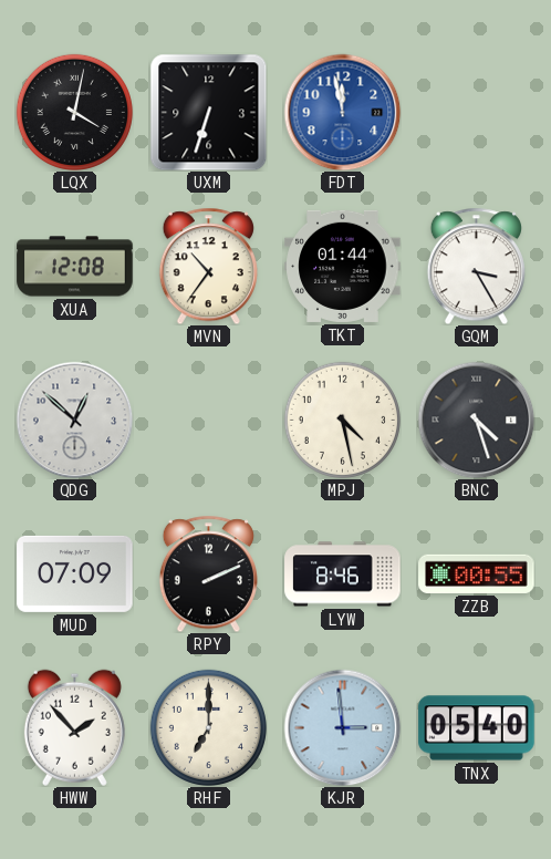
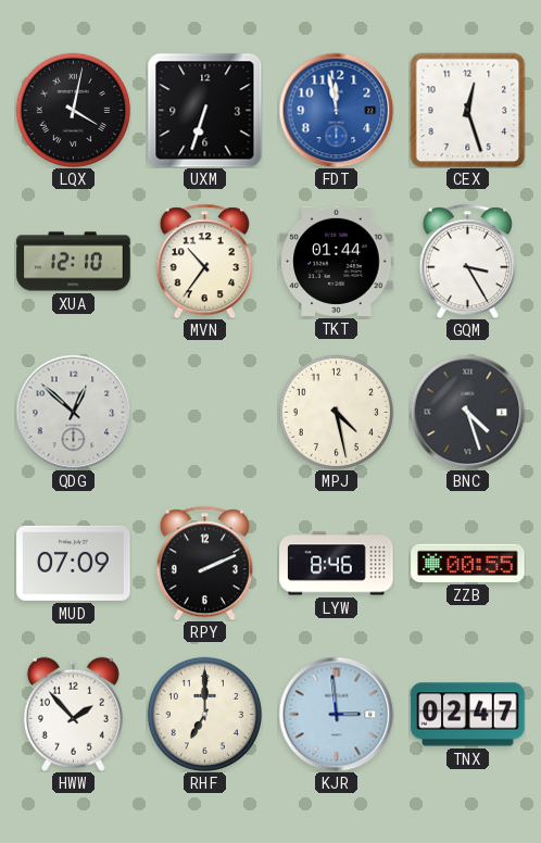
CEX: none -> 12:27
XUA: 12:08 -> 12:10
TNX: 05:40 -> 02:47
